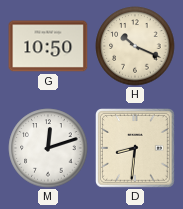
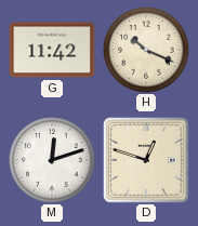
G: 10:50 -> 11:42
D: 8:31 -> 12:48
